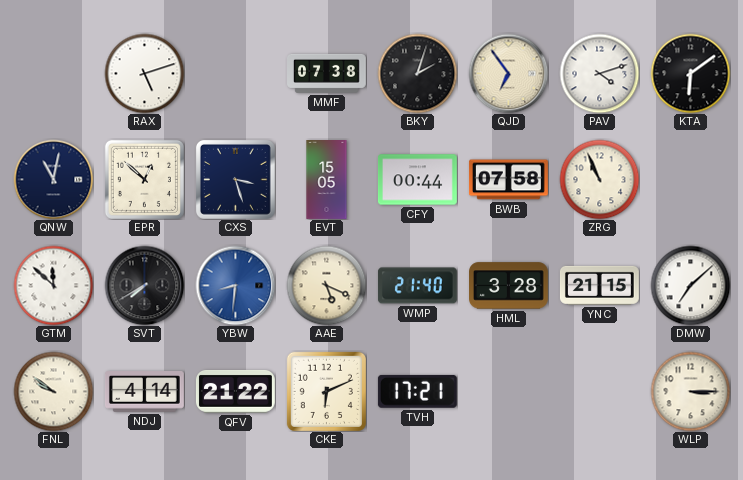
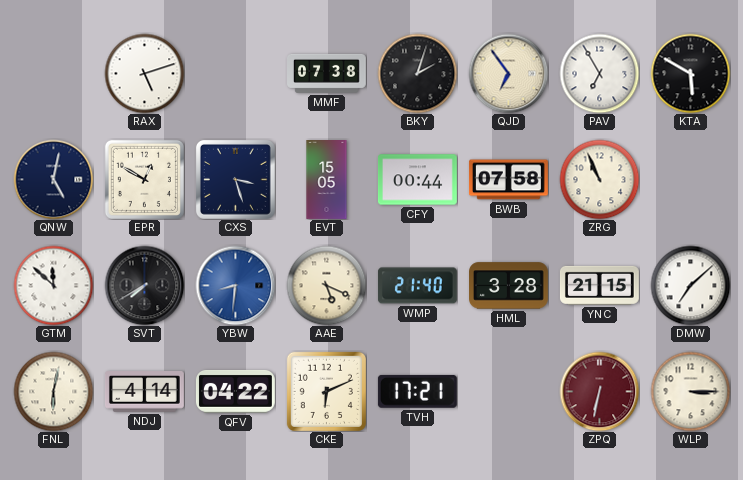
PAV: 4:12 -> 6:55
KTA: 6:09 -> 5:50
QNW: 11:02 -> 5:02
EPR: 12:52 -> 12:50
FNL: 9:51 -> 6:02
QFV: 21:22 -> 04:22
ZPQ: none -> 6:32
